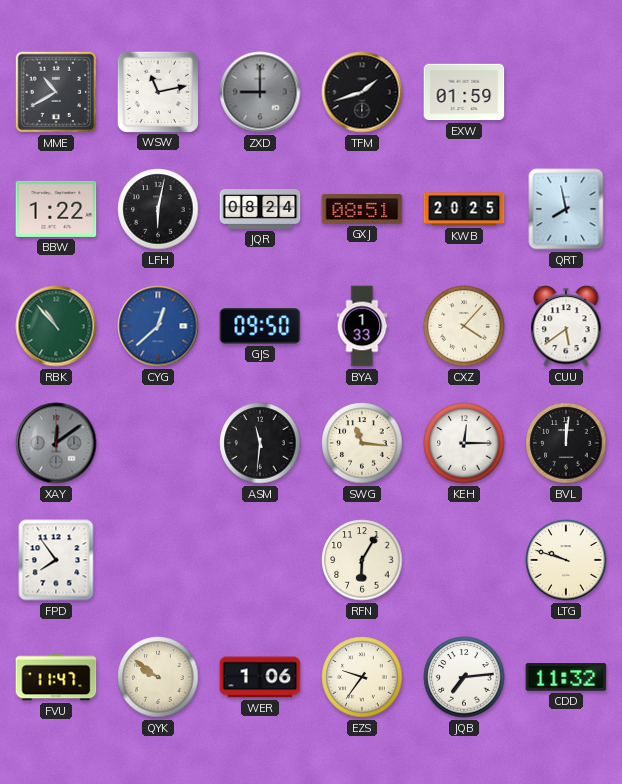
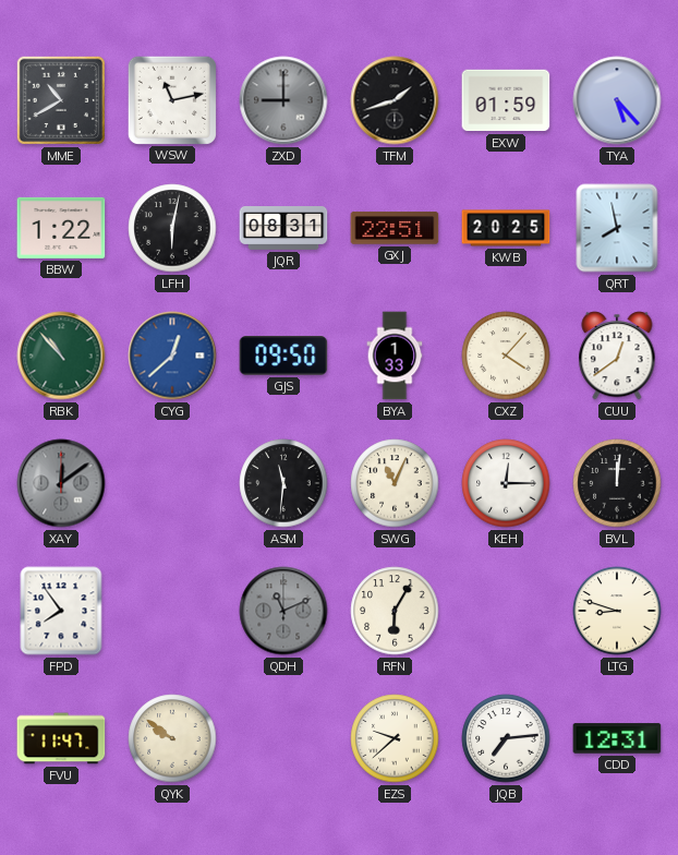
TYA: none -> 5:23
JQR: 08:24 -> 08:31
GXJ: 08:51 -> 22:51
CUU: 5:39 -> 12:39
SWG: 11:16 -> 11:04
QDH: none -> 11:11
LTG: 9:48 -> 8:48
WER: 1:06 -> none
EZS: 9:36 -> 9:38
CDD: 11:32 -> 12:31
